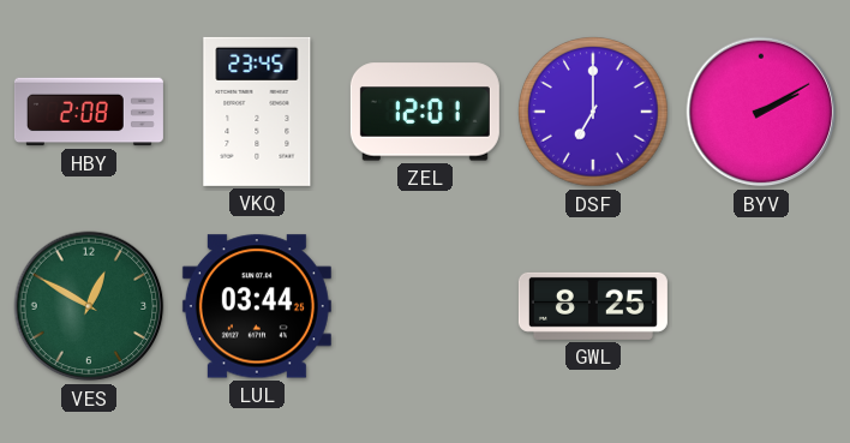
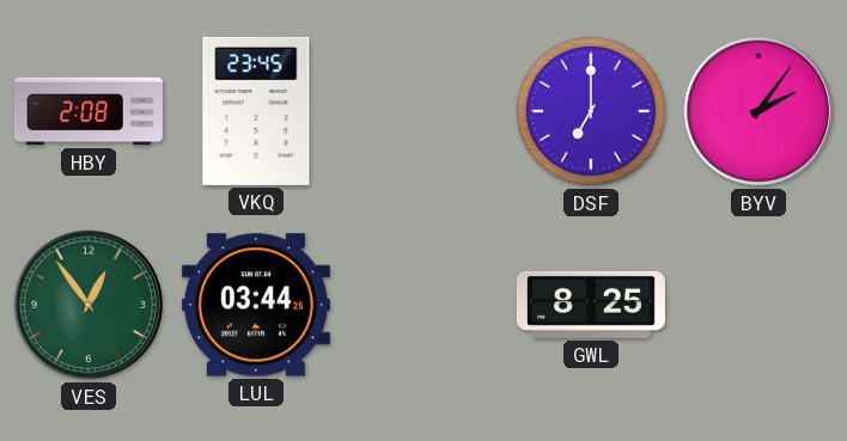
ZEL: 12:01 -> none
BYV: 2:10 -> 2:06
VES: 12:50 -> 12:54
